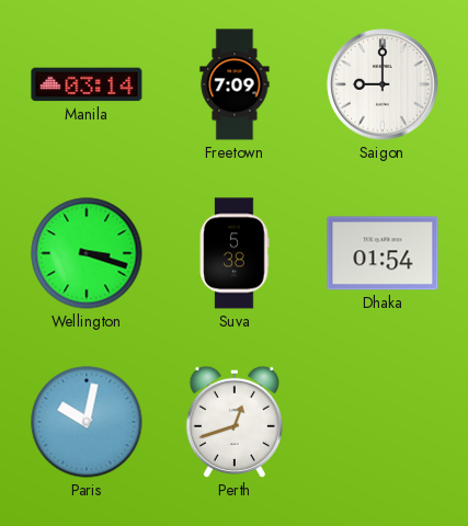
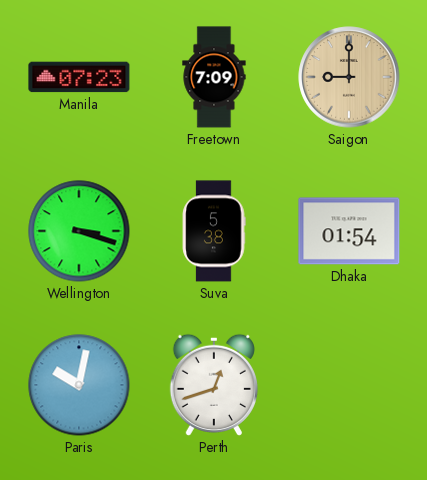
Manila: 03:14 -> 07:23
Saigon dial: white -> champagne
